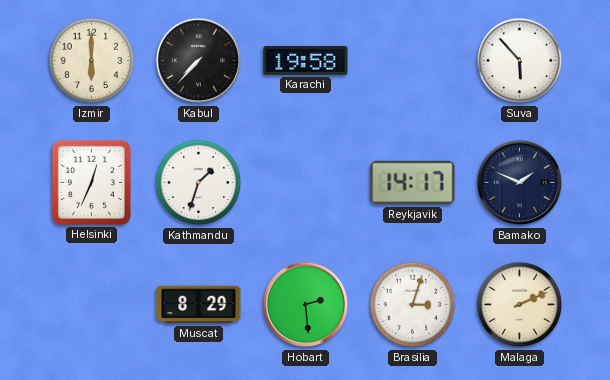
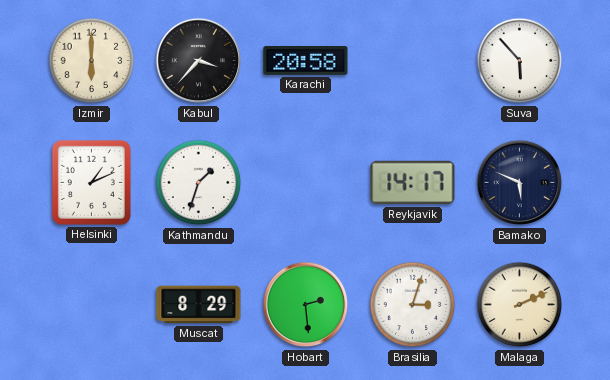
Kabul: 7:37 -> 3:37
Karachi: 19:58 -> 20:58
Helsinki: 12:34 -> 1:11
Bamako: 1:49 -> 5:49
